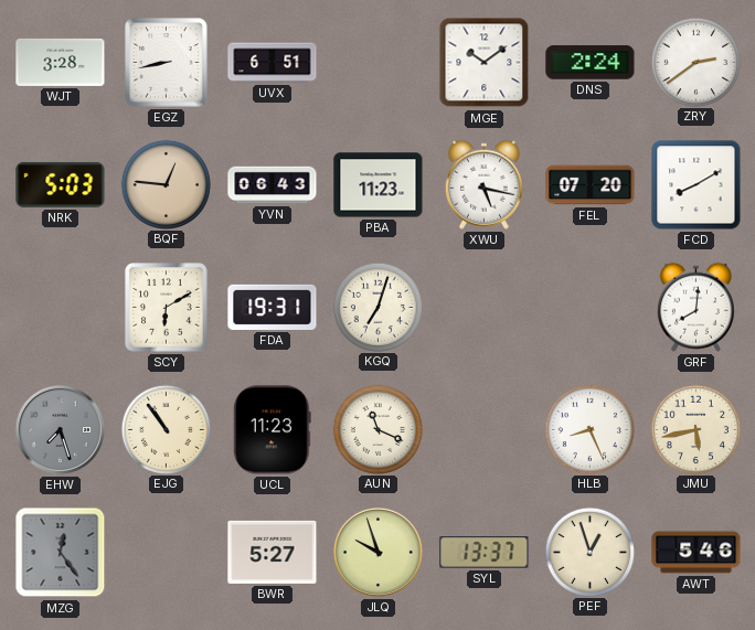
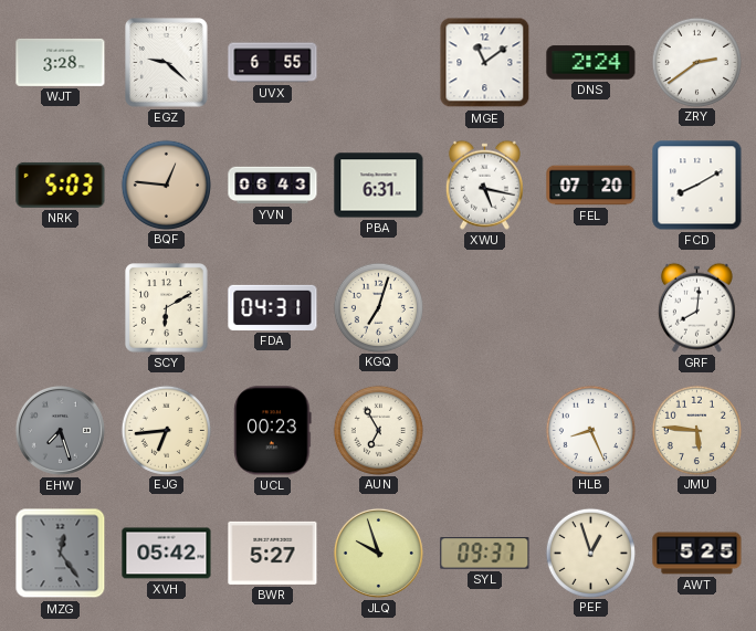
EGZ: 8:43 -> 9:22
UVX: 6:51 -> 6:55
MGE: 10:09 -> 11:09
PBA: 11:23 -> 6:31
FDA: 19:31 -> 04:31
EJG: 10:54 -> 6:44
UCL: 11:23 -> 00:23
AUN: 11:19 -> 6:55
JMU: 5:43 -> 5:46
XVH: none -> 05:42
SYL: 13:37 -> 09:37
AWT: 5:46 -> 5:25
